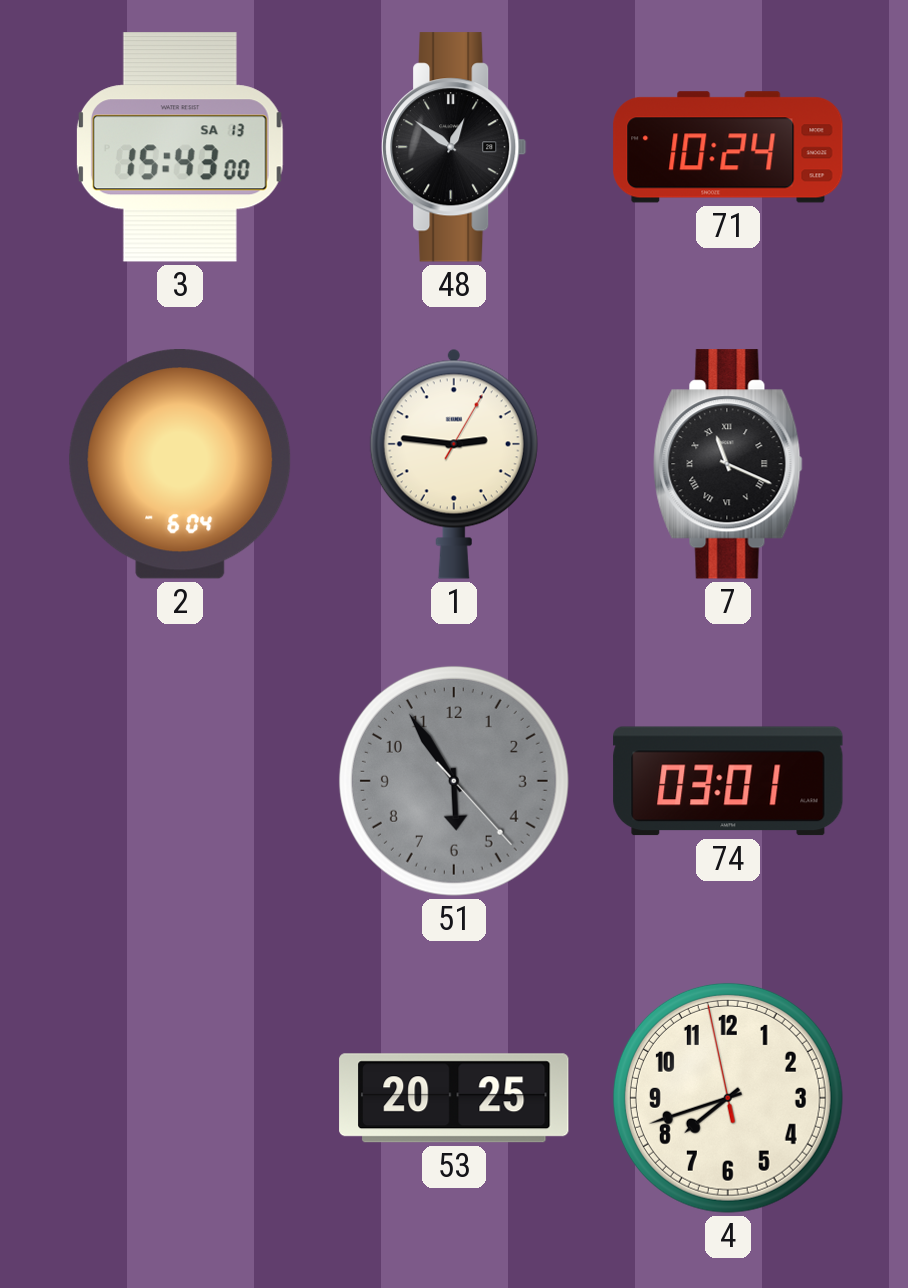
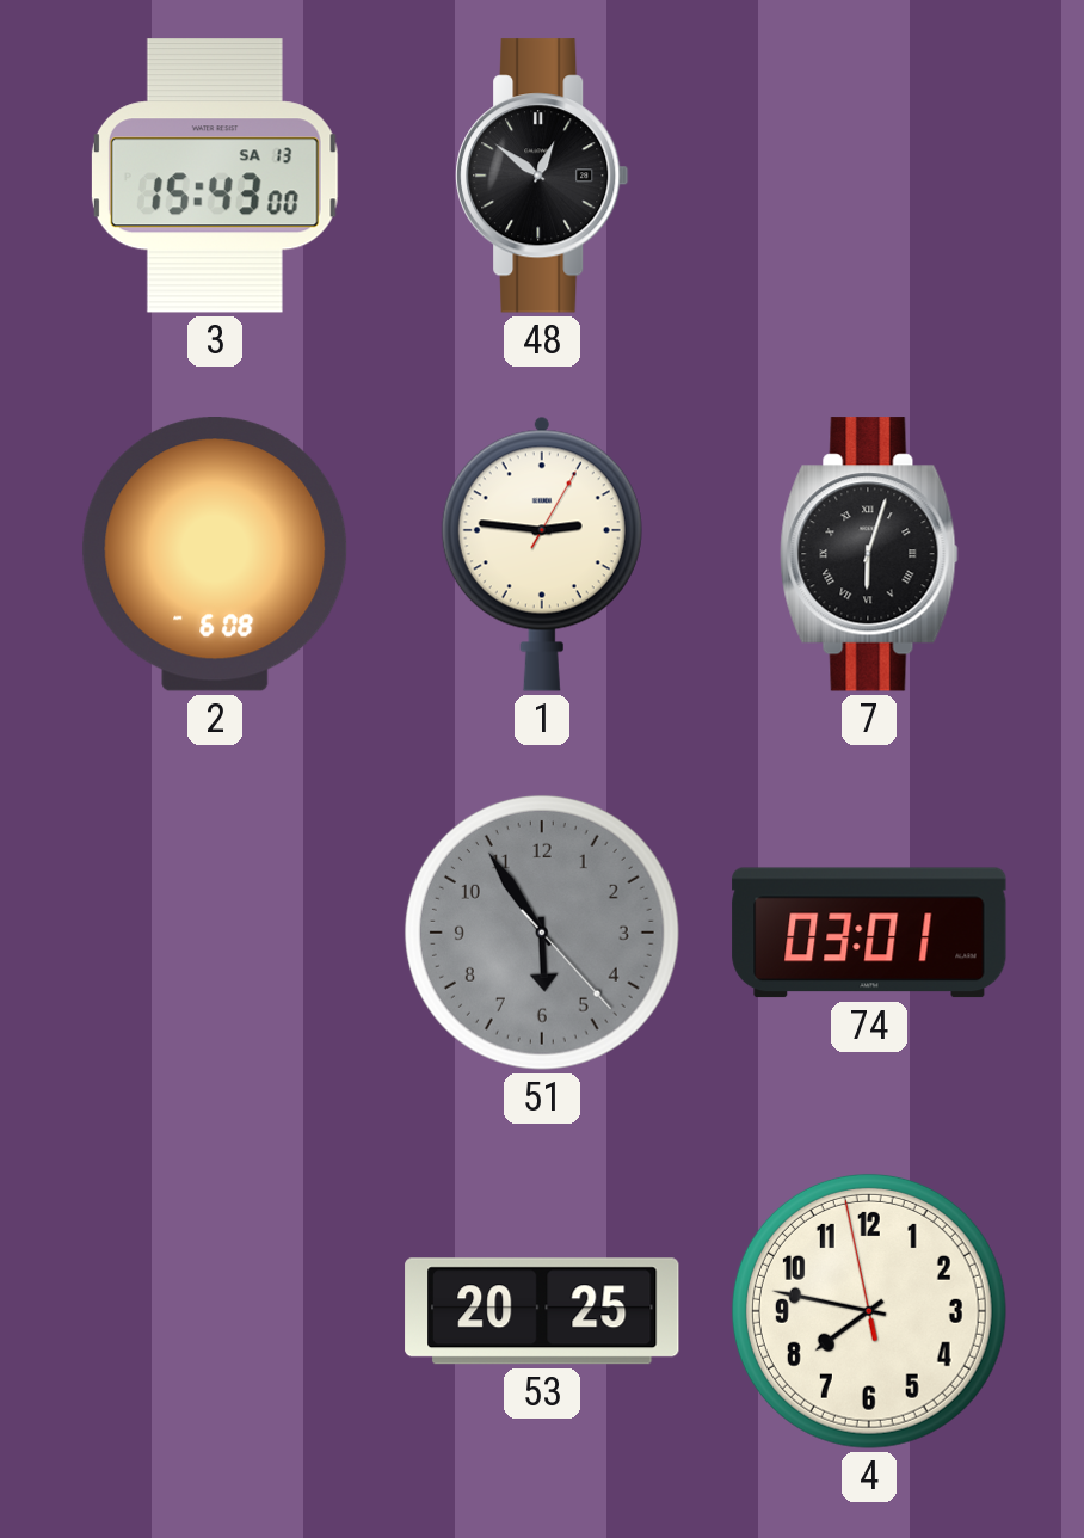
71: 10:24 -> none
2: 6:04 -> 6:08
7: 11:19 -> 6:03
4: 7:41 -> 7:46
